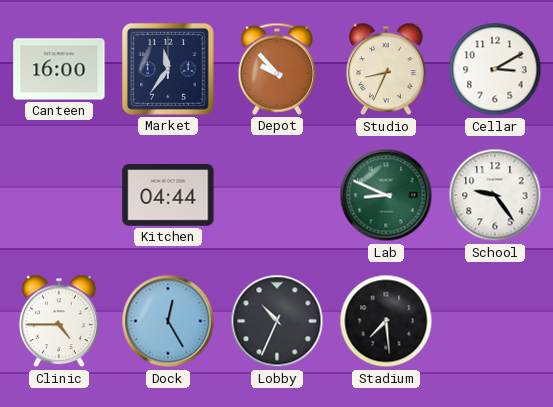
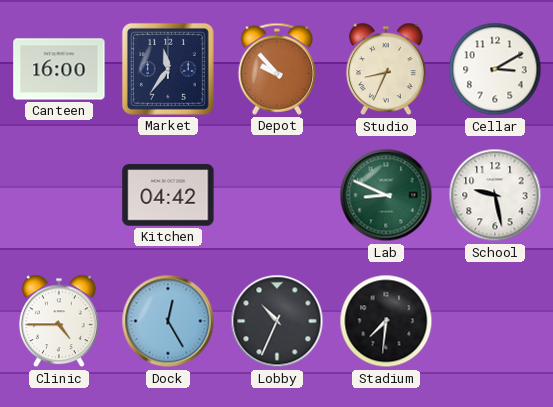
Kitchen: 04:44 -> 04:42
School: 9:24 -> 9:28
Stadium: 7:29 -> 7:31
